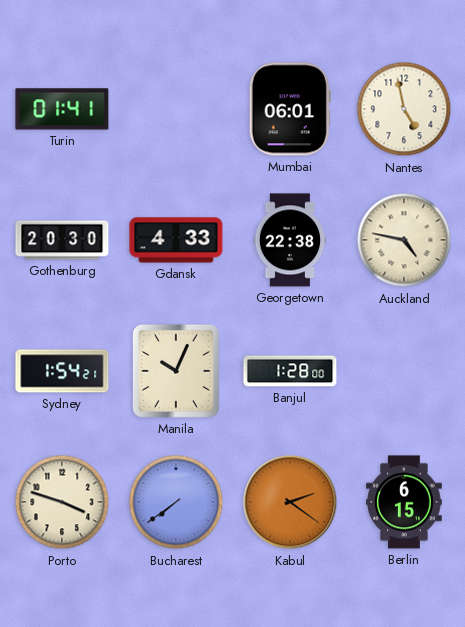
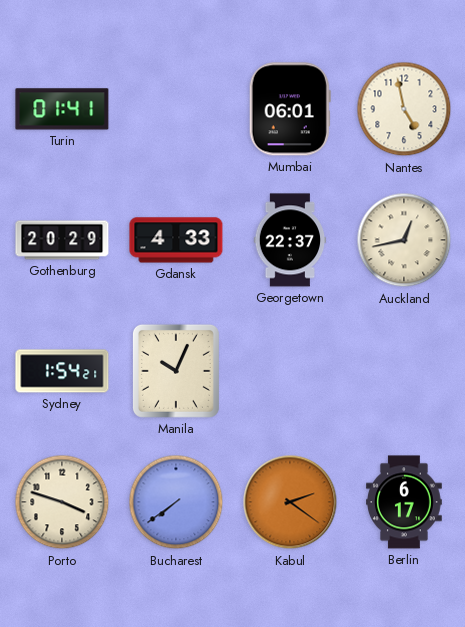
Gothenburg: 20:30 -> 20:29
Georgetown: 22:38 -> 22:37
Auckland: 4:47 -> 12:43
Banjul: 1:28 -> none
Berlin: 6:15 -> 6:17
